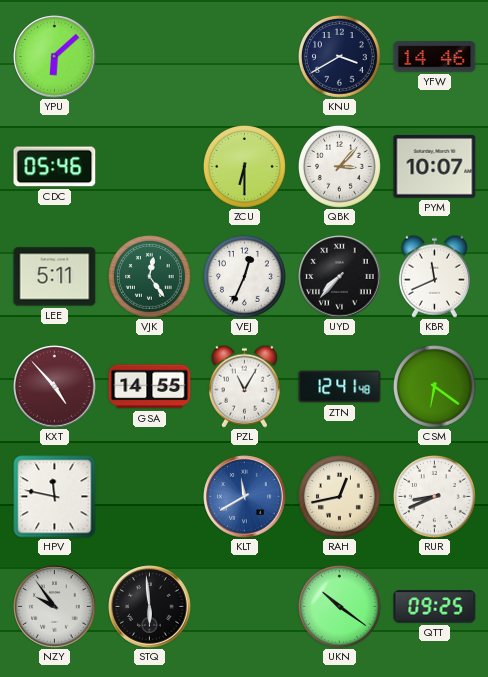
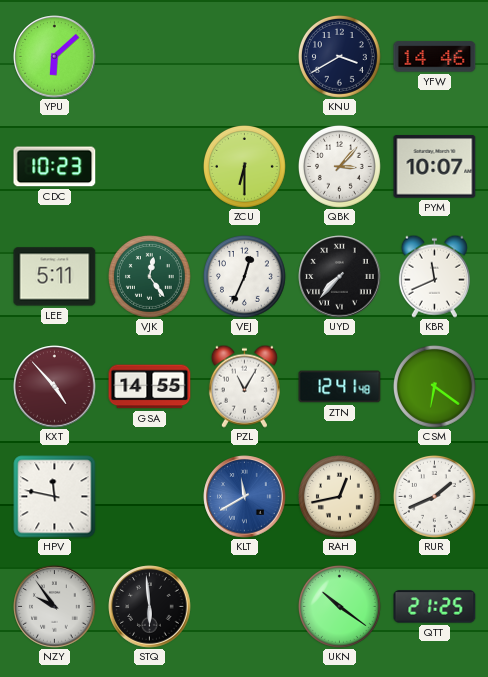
CDC: 05:46 -> 10:23
RUR: 8:41 -> 1:41
QTT: 09:25 -> 21:25
